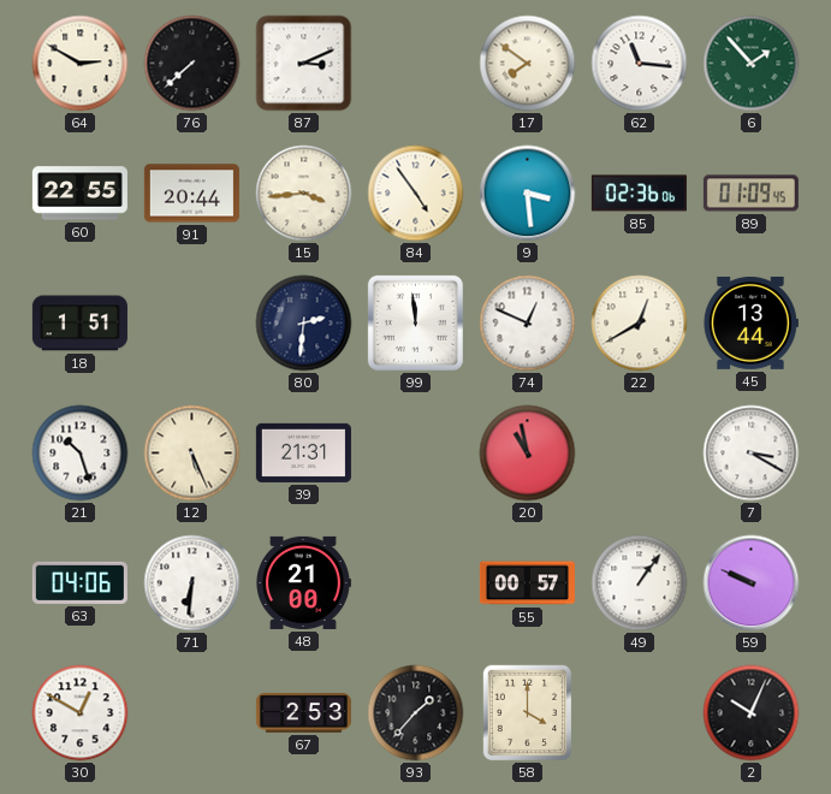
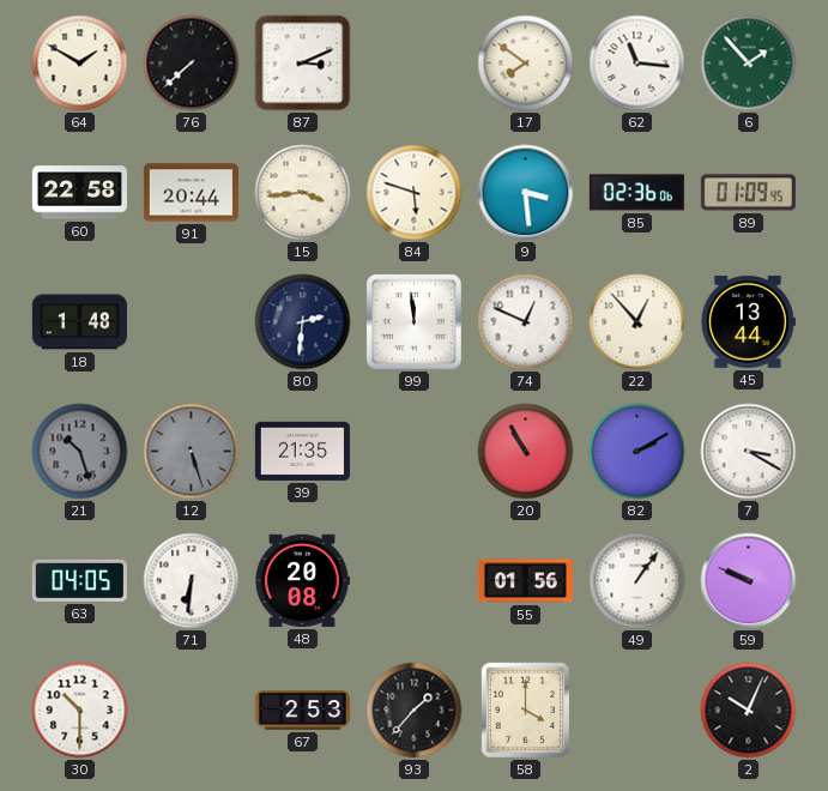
64: 2:50 -> 1:50
60: 22:55 -> 22:58
84: 4:54 -> 5:48
18: 1:51 -> 1:48
22: 12:40 -> 12:53
21 dial: white -> grey
12: 5:26 -> 5:27
12 dial: cream -> grey
39: 21:31 -> 21:35
20: 10:58 -> 10:55
82: none -> 2:10
63: 04:06 -> 04:05
48: 21:00 -> 20:08
55: 00:57 -> 01:56
30: 12:50 -> 10:30
